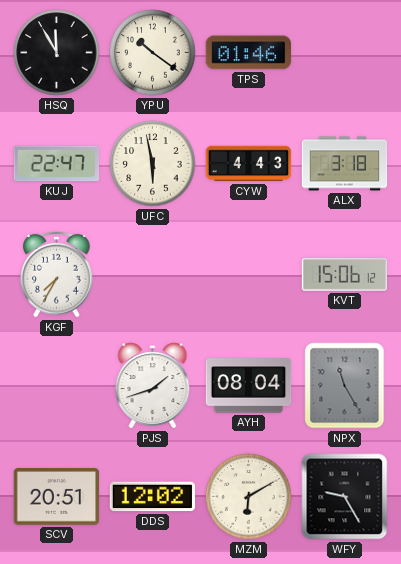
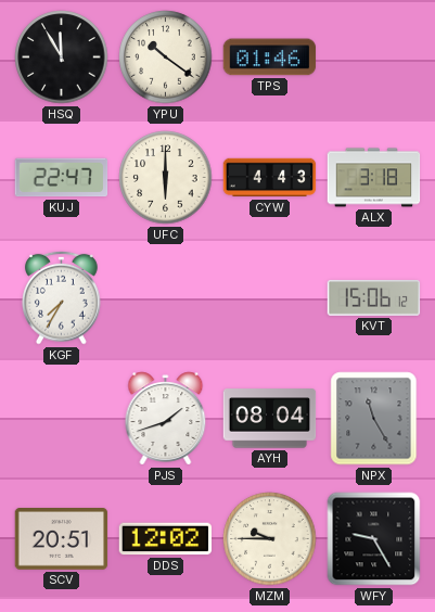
UFC: 5:58 -> 6:00
MZM: 6:10 -> 9:45
